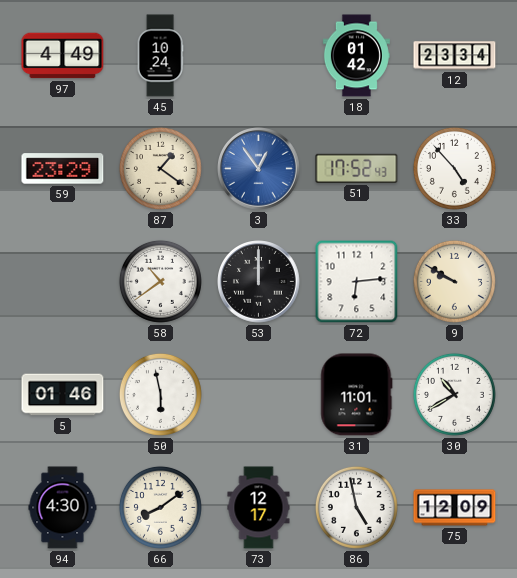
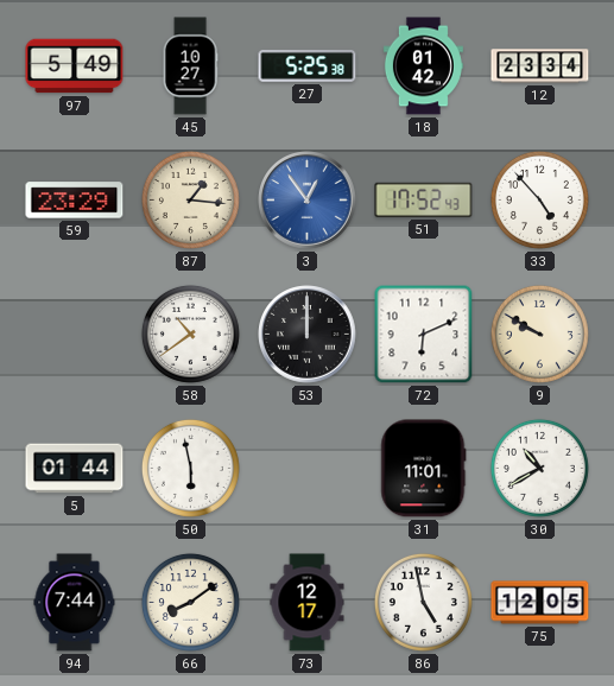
97: 4:49 -> 5:49
45: 10:24 -> 10:27
27: none -> 5:25
87: 1:21 -> 1:16
72: 6:14 -> 6:11
5: 01:46 -> 01:44
94: 4:30 -> 7:44
75: 12:09 -> 12:05
